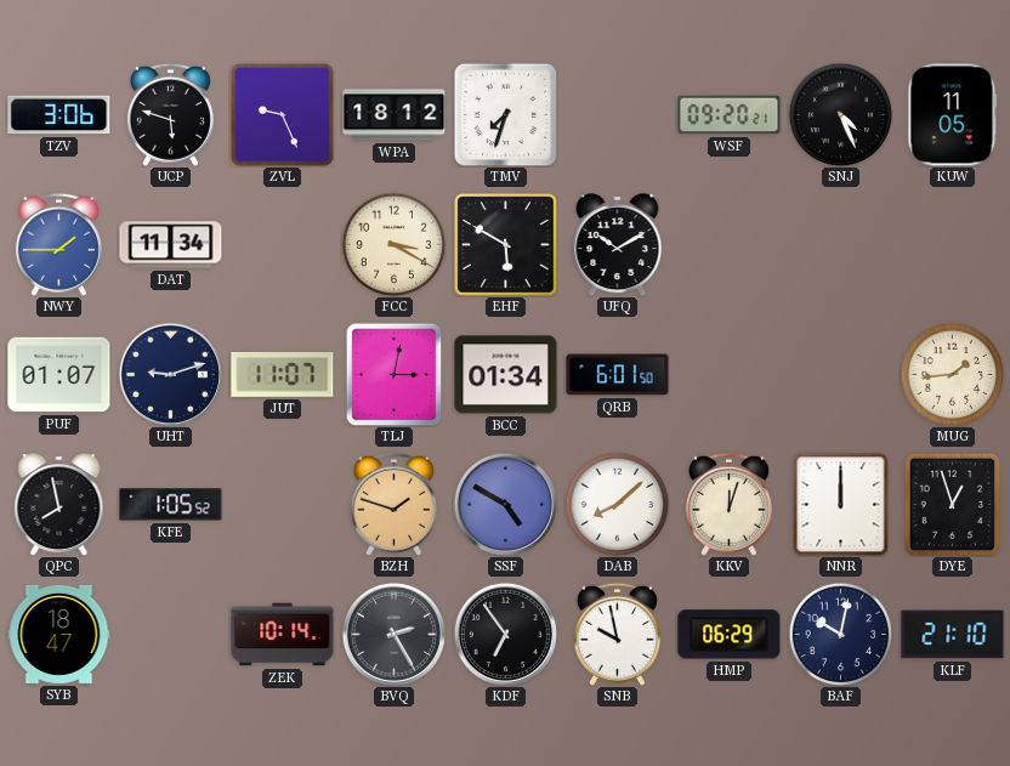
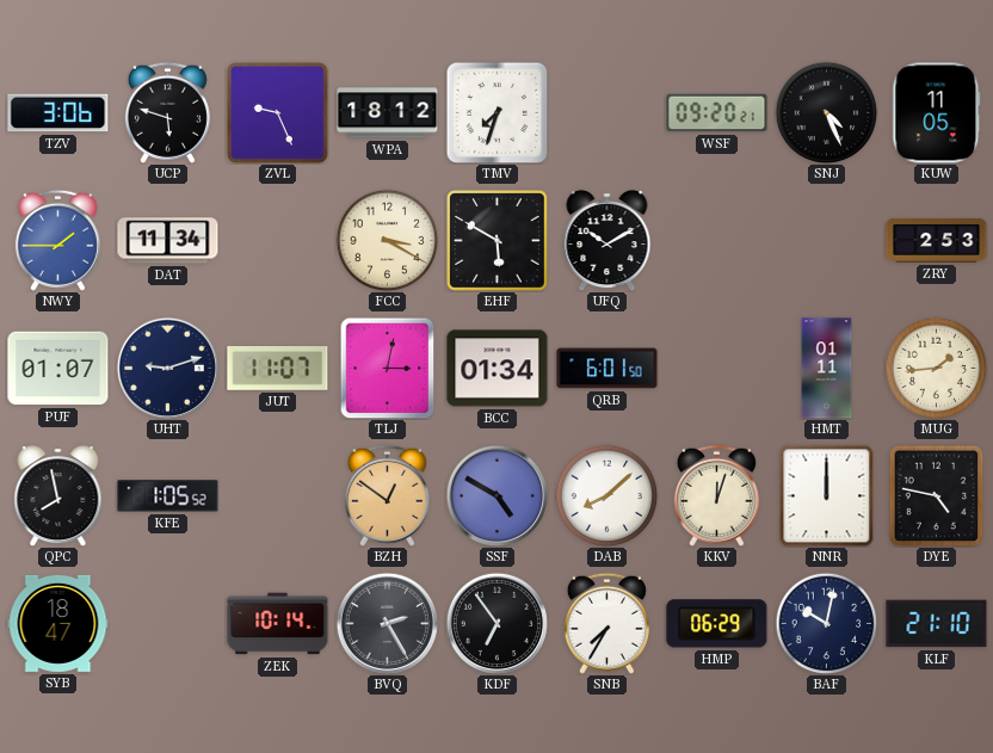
ZRY: none -> 2:53
HMT: none -> 01:11
BZH: 1:48 -> 12:51
DYE: 12:57 -> 4:47
SNB: 9:58 -> 7:35
